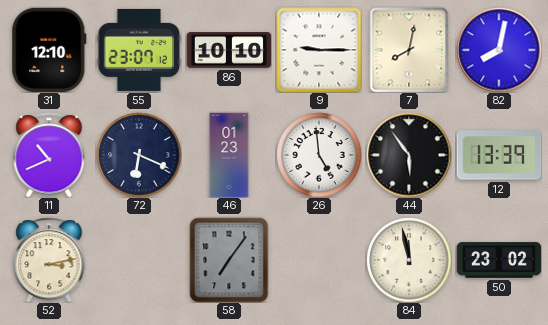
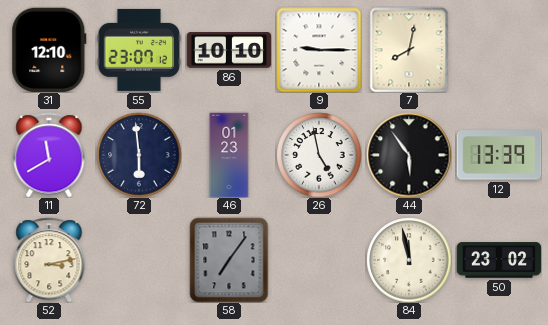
82: 8:02 -> none
11: 10:41 -> 11:40
72: 6:19 -> 5:59
26: 4:59 -> 4:58
